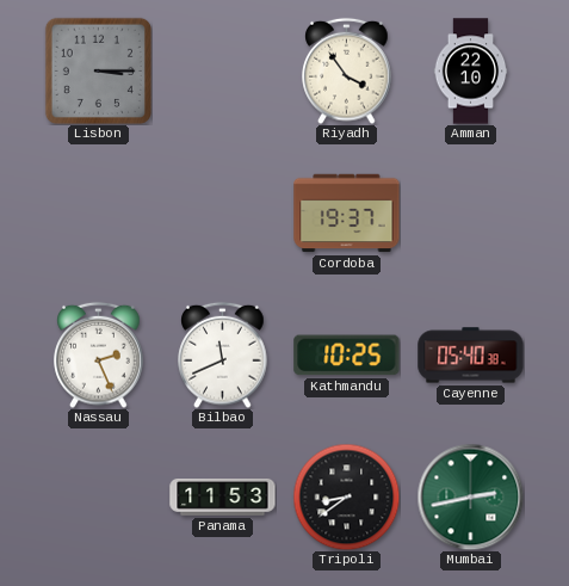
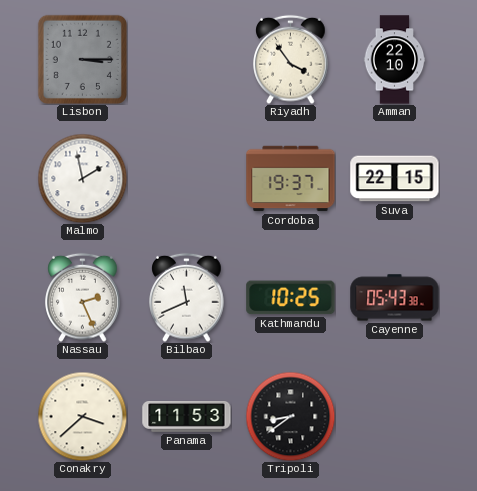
Malmo: none -> 1:58
Suva: none -> 22:15
Cayenne: 05:40 -> 05:43
Conakry: none -> 3:38
Mumbai: 2:43 -> none
